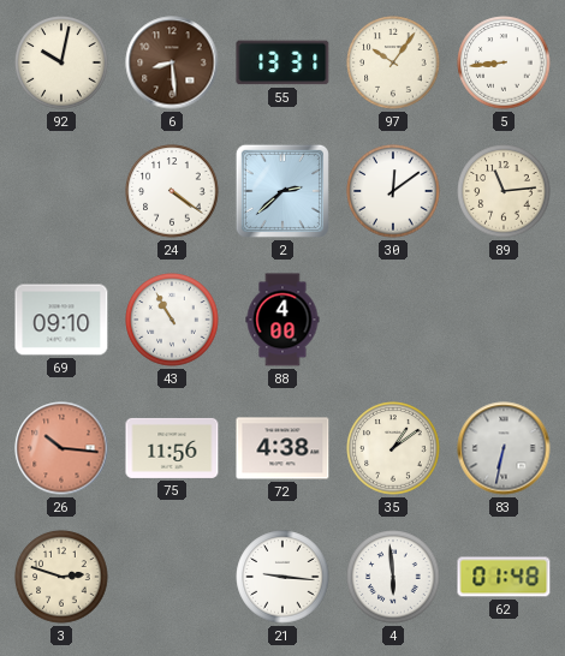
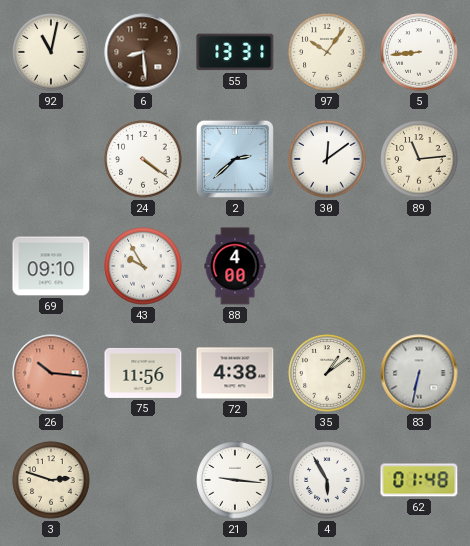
92: 10:02 -> 11:02
43: 10:55 -> 9:55
4: 5:59 -> 5:55
